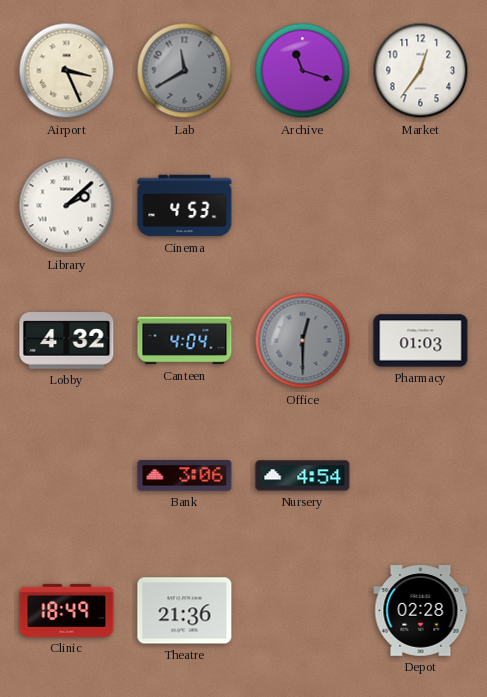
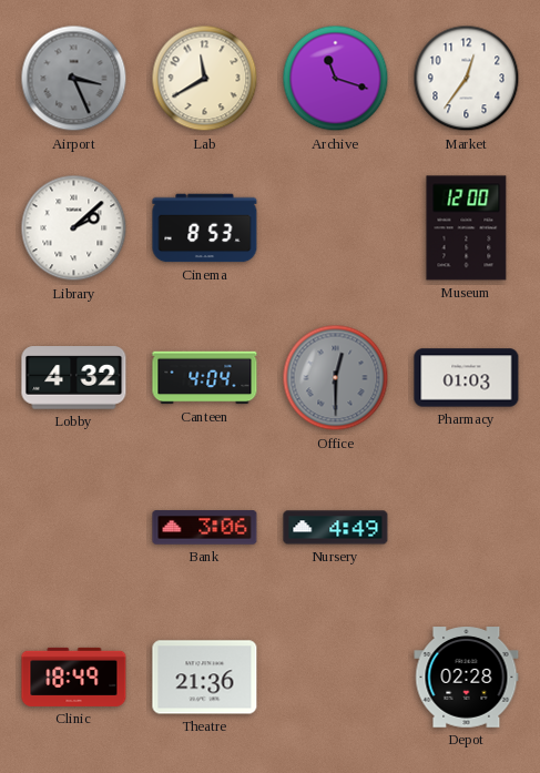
Airport dial: cream -> grey
Lab dial: grey -> cream
Cinema: 4:53 -> 8:53
Museum: none -> 12:00
Nursery: 4:54 -> 4:49
